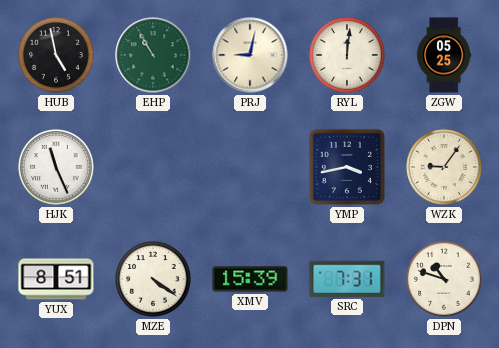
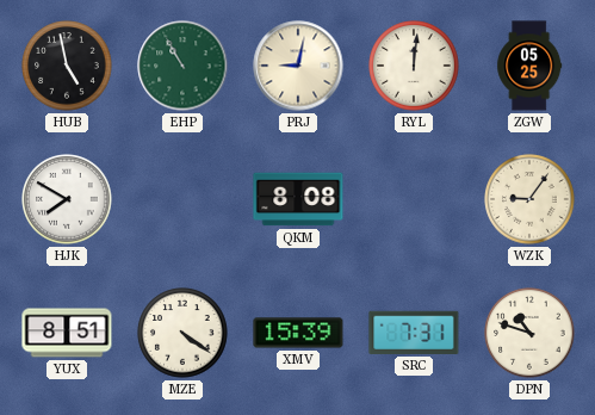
HJK: 11:26 -> 7:50
QKM: none -> 8:08
YMP: 3:43 -> none
